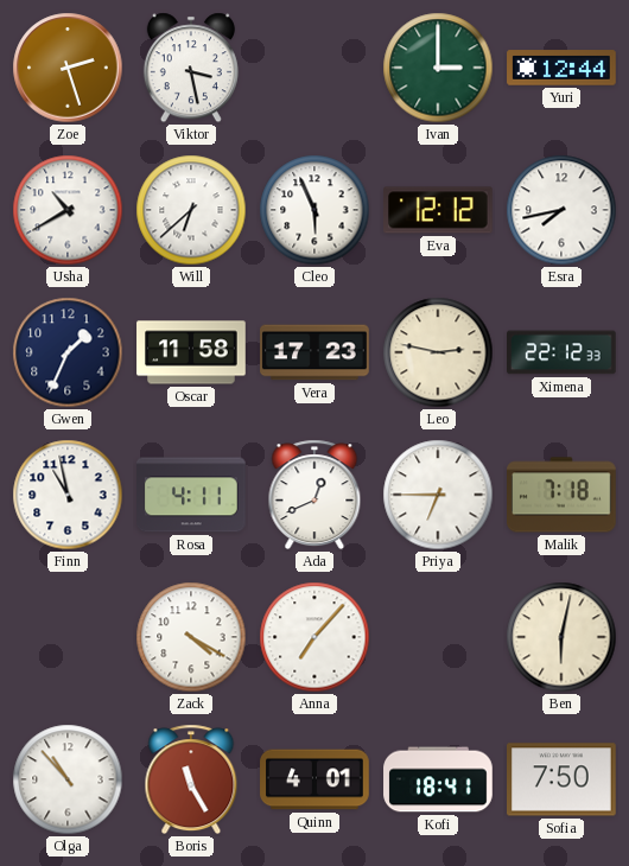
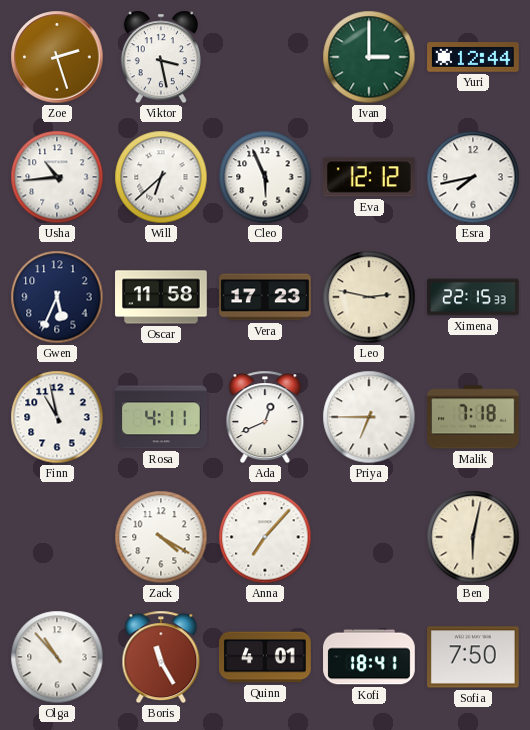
Usha: 10:40 -> 10:44
Gwen: 1:34 -> 5:34
Ximena: 22:12 -> 22:15
